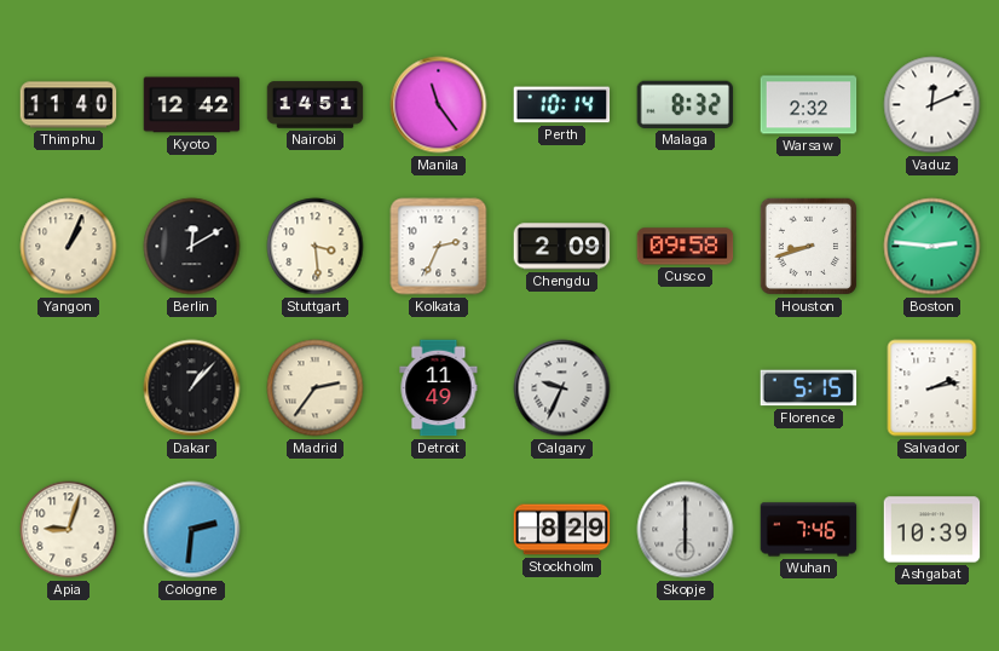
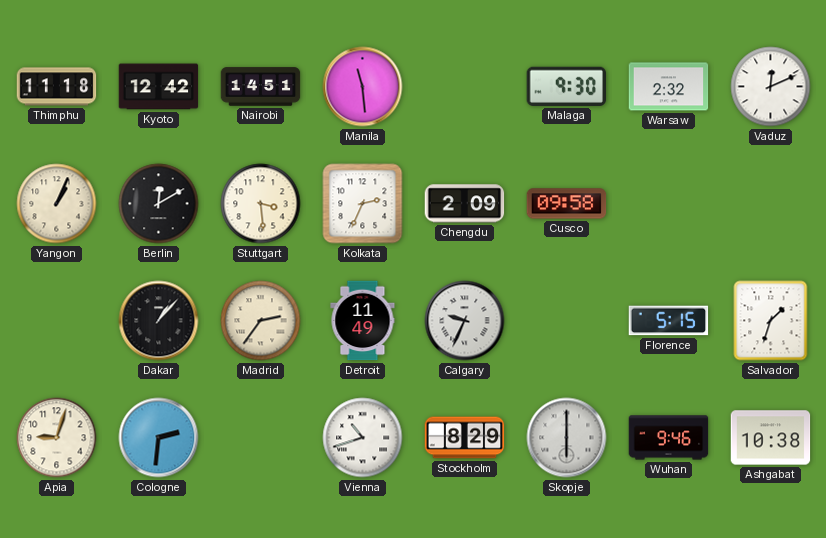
Thimphu: 11:40 -> 11:18
Manila: 11:24 -> 11:29
Perth: 10:14 -> none
Malaga: 8:32 -> 9:30
Houston: 8:42 -> none
Boston: 2:46 -> none
Salvador: 2:13 -> 1:33
Vienna: none -> 10:42
Wuhan: 7:46 -> 9:46
Ashgabat: 10:39 -> 10:38
